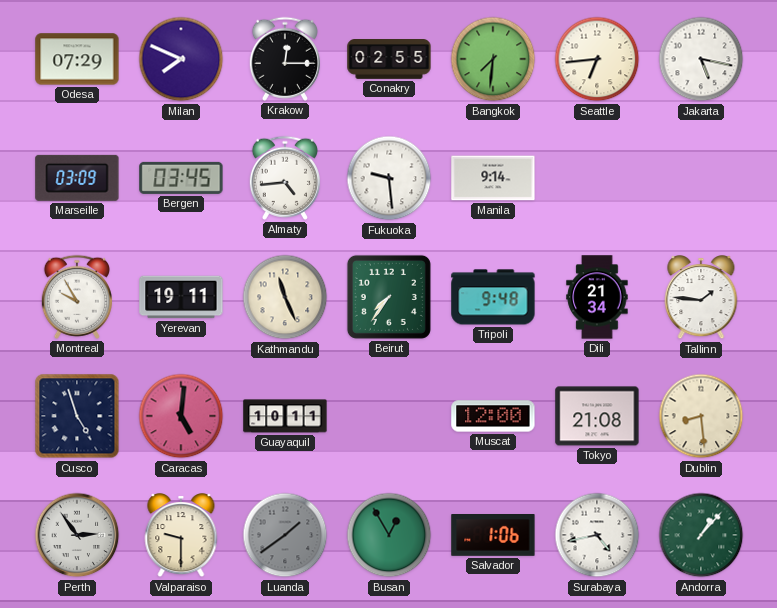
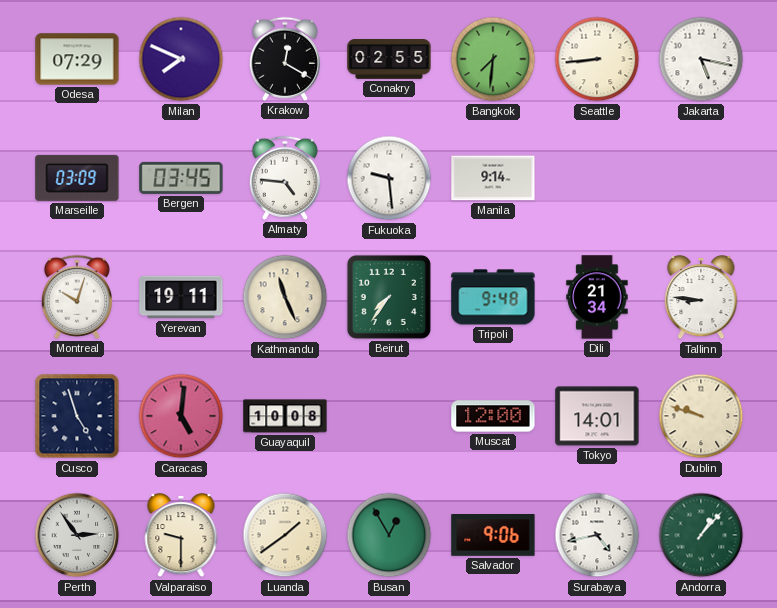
Krakow: 12:15 -> 12:20
Seattle: 6:44 -> 8:44
Almaty: 4:44 -> 4:46
Montreal: 9:55 -> 10:03
Tallinn: 1:46 -> 8:46
Guayaquil: 10:11 -> 10:08
Tokyo: 21:08 -> 14:01
Dublin: 8:29 -> 9:48
Luanda dial: grey -> cream
Salvador: 1:06 -> 9:06
